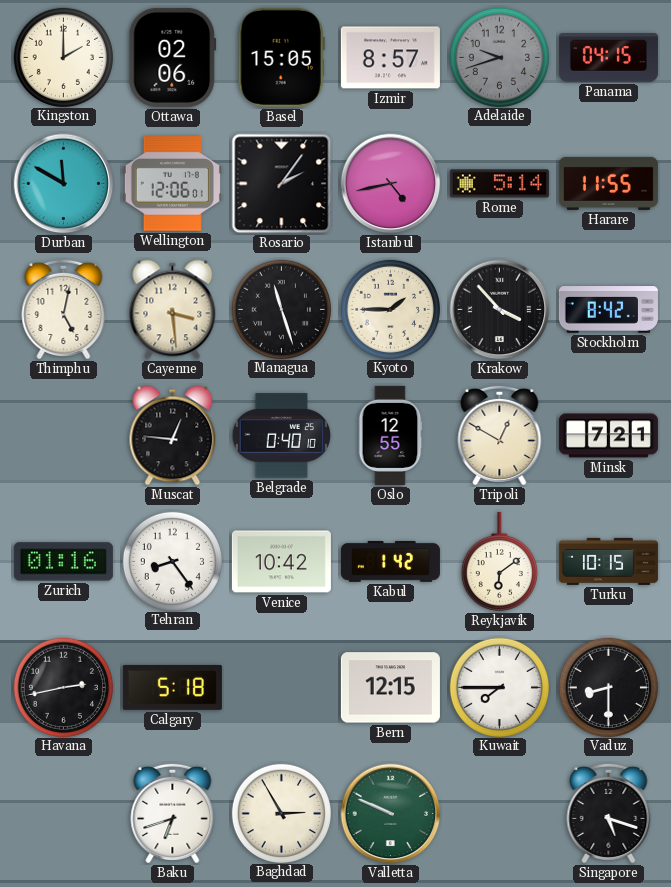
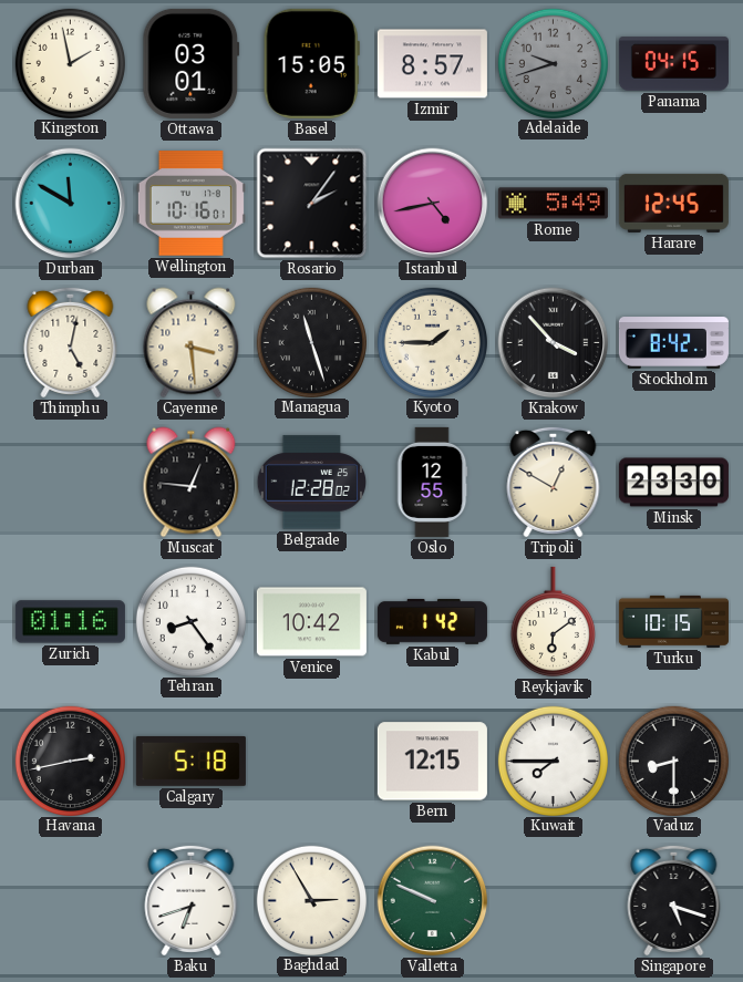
Kingston: 2:00 -> 1:58
Ottawa: 02:06 -> 03:01
Wellington: 12:06 -> 10:16
Rome: 5:14 -> 5:49
Harare: 11:55 -> 12:45
Belgrade: 0:40 -> 12:28
Minsk: 7:21 -> 23:30
